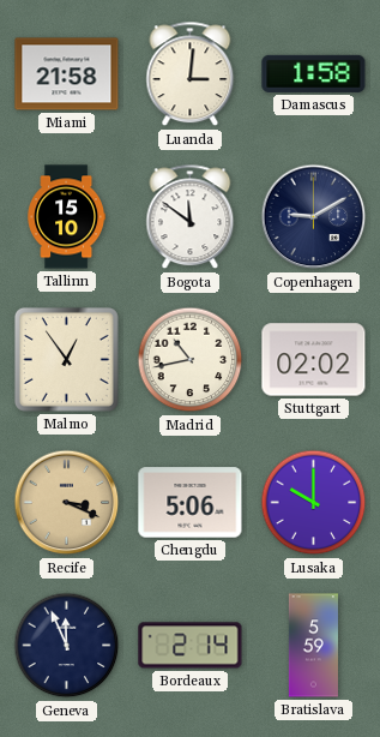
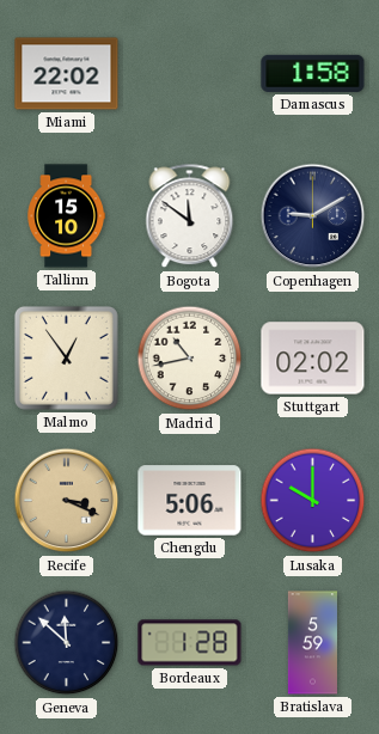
Miami: 21:58 -> 22:02
Luanda: 3:01 -> none
Geneva: 11:56 -> 11:52
Bordeaux: 2:14 -> 1:28
